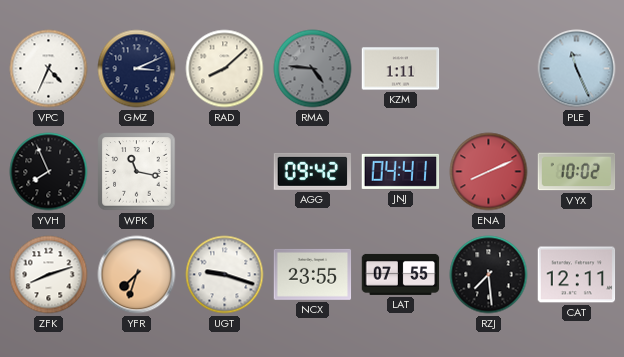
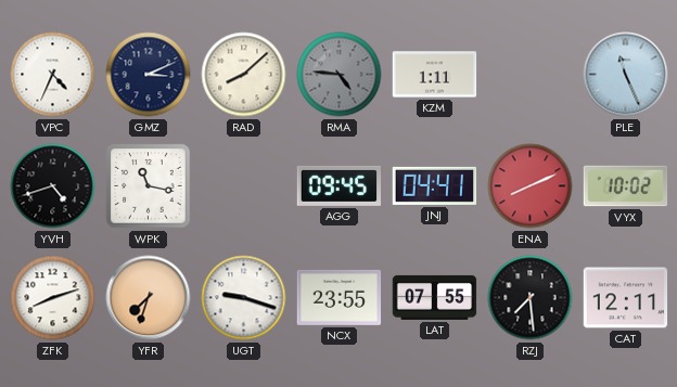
YVH: 7:56 -> 4:42
AGG: 09:42 -> 09:45
